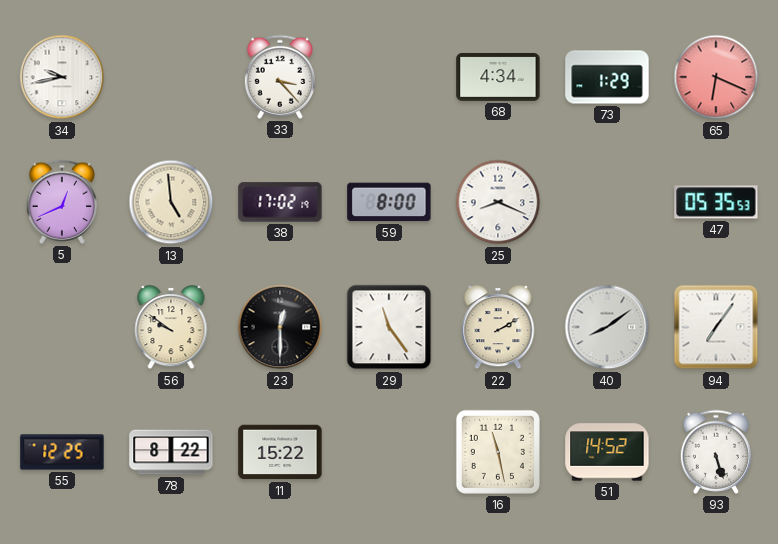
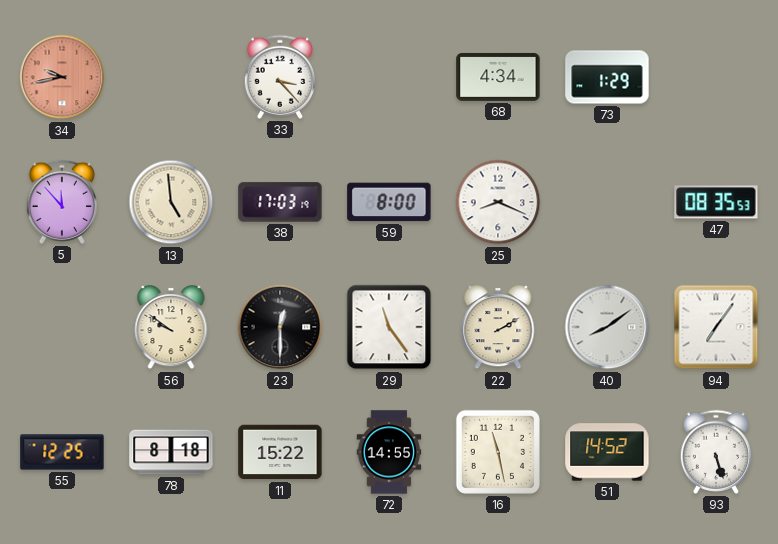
34 dial: white -> salmon
65: 6:19 -> none
5: 12:41 -> 11:53
38: 17:02 -> 17:03
47: 05:35 -> 08:35
78: 8:22 -> 8:18
72: none -> 14:55
